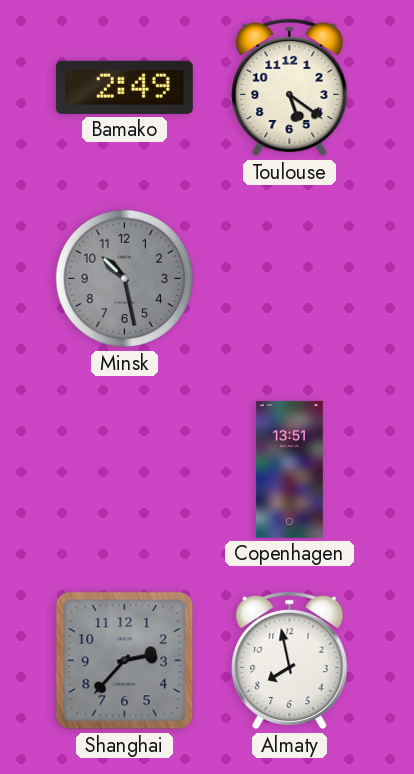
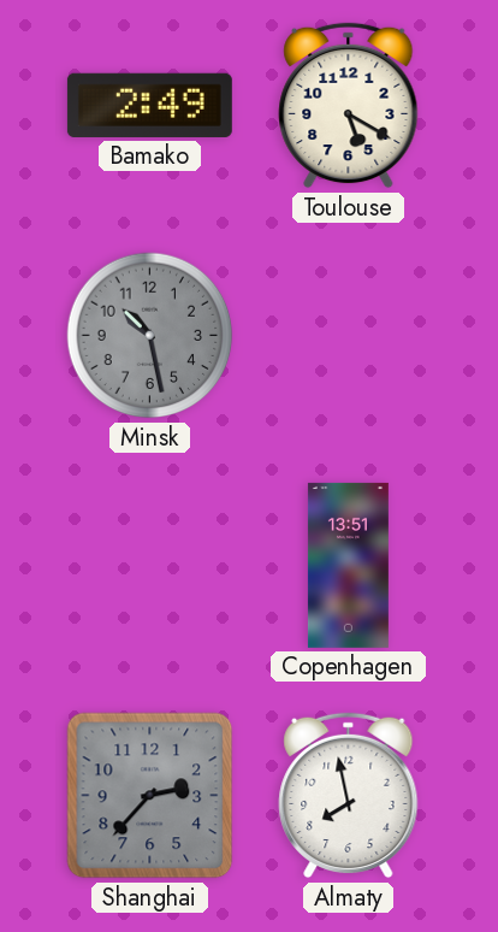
Toulouse: 5:21 -> 5:20
